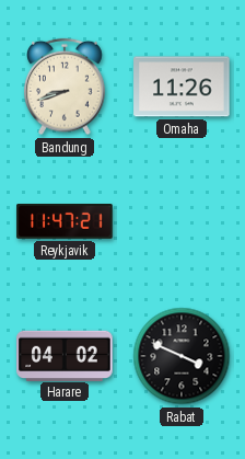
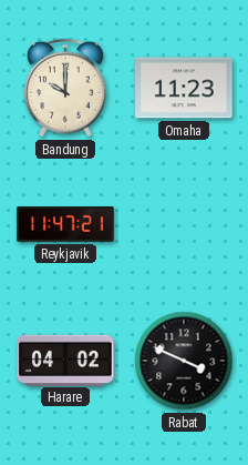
Bandung: 8:42 -> 10:00
Omaha: 11:26 -> 11:23
